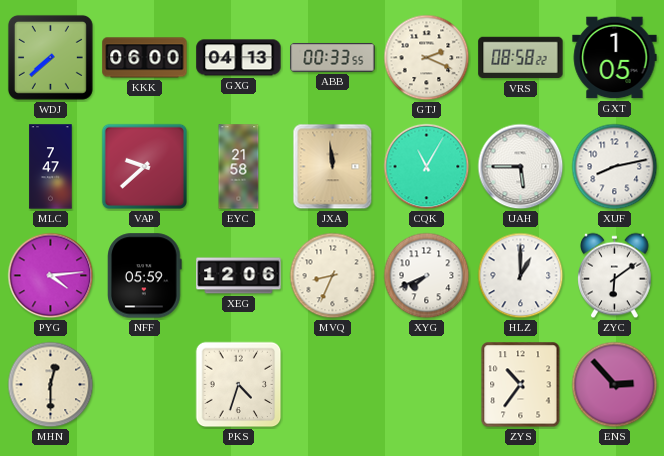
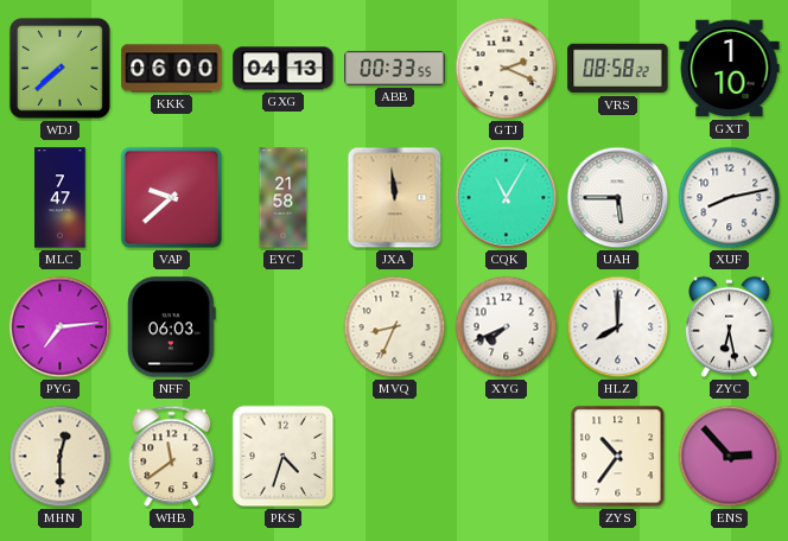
GXT: 1:05 -> 1:10
PYG: 4:14 -> 7:14
NFF: 05:59 -> 06:03
XEG: 12:06 -> none
HLZ: 1:00 -> 8:00
ZYC: 6:09 -> 6:28
WHB: none -> 11:39
